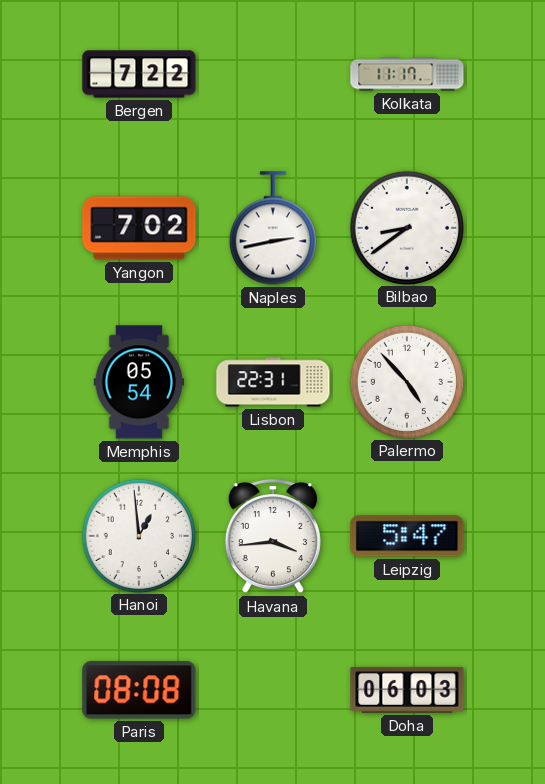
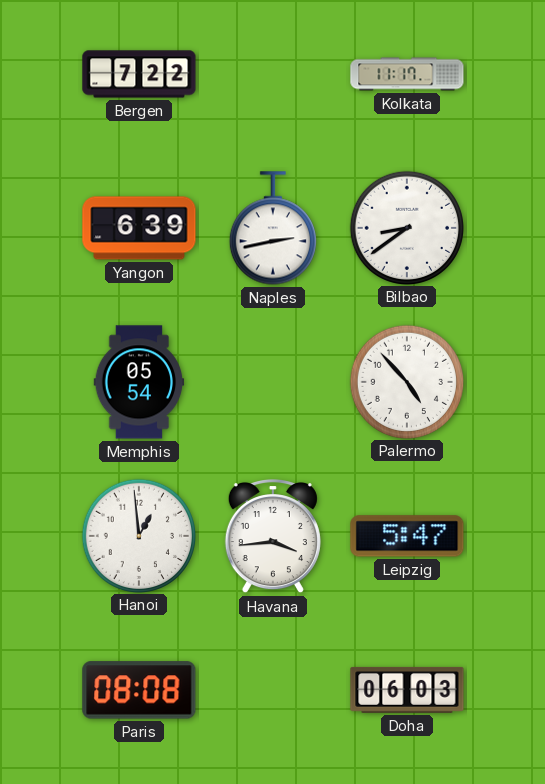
Yangon: 7:02 -> 6:39
Lisbon: 22:31 -> none
